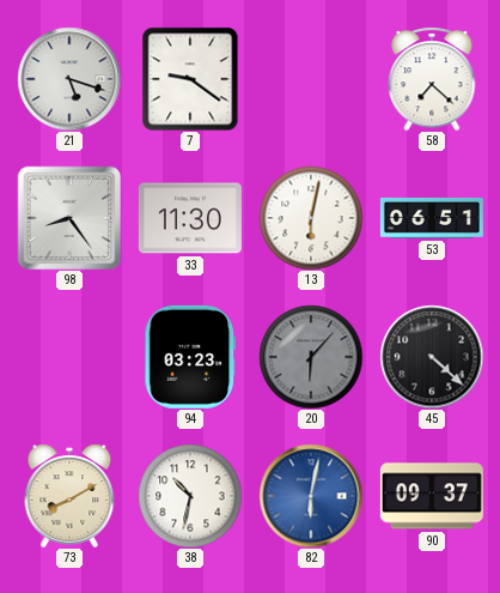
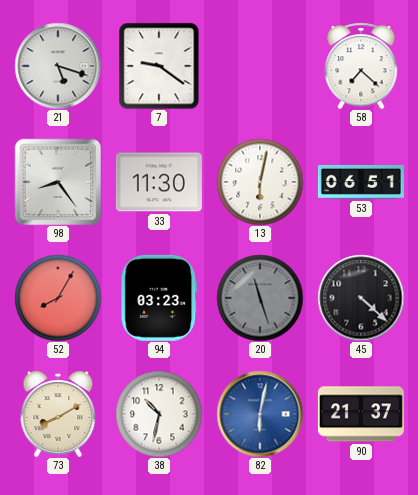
52: none -> 8:05
20: 6:07 -> 11:27
90: 09:37 -> 21:37
